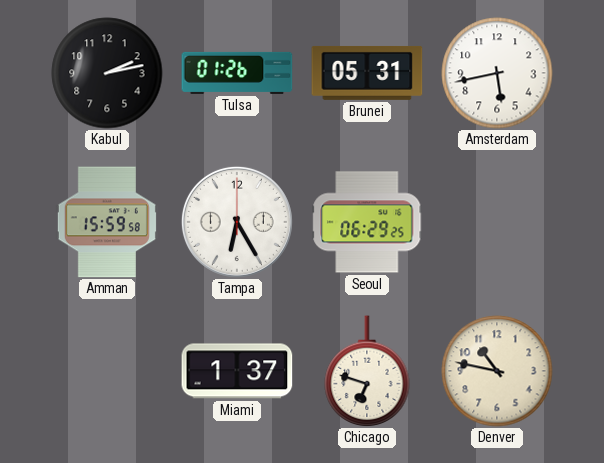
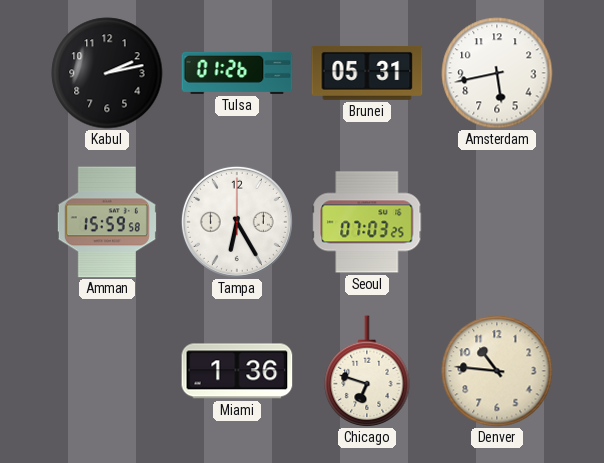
Seoul: 06:29 -> 07:03
Miami: 1:37 -> 1:36
Denver: 10:47 -> 10:46
